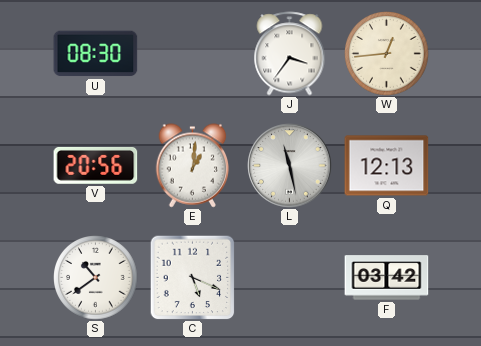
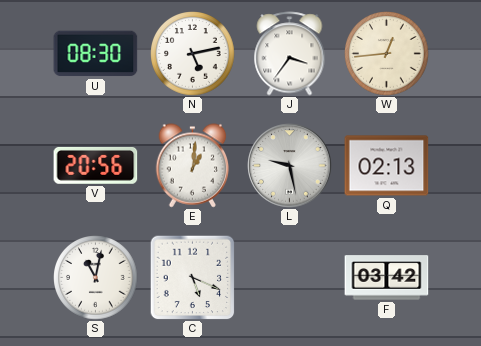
N: none -> 5:13
L: 11:28 -> 9:28
Q: 12:13 -> 02:13
S: 10:39 -> 11:02
